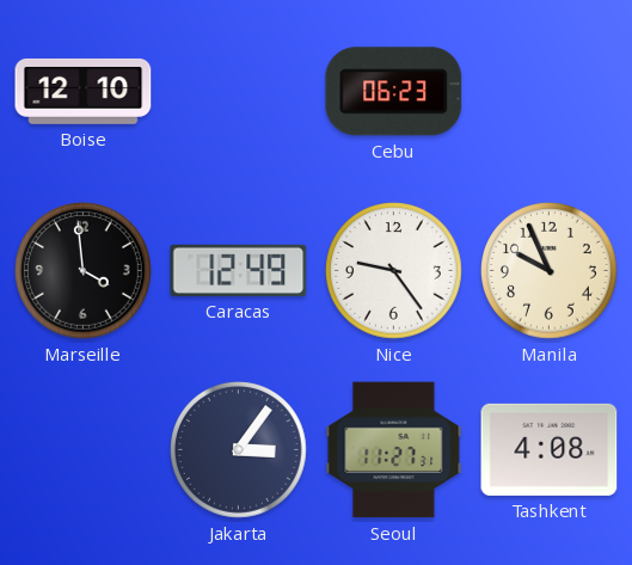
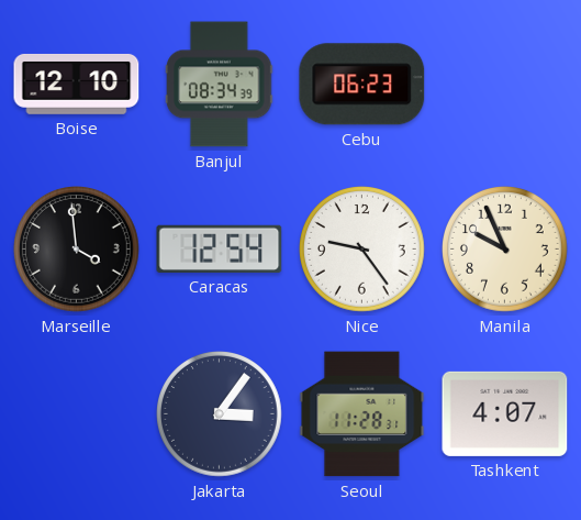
Banjul: none -> 08:34
Caracas: 12:49 -> 12:54
Seoul: 11:27 -> 11:28
Tashkent: 4:08 -> 4:07
